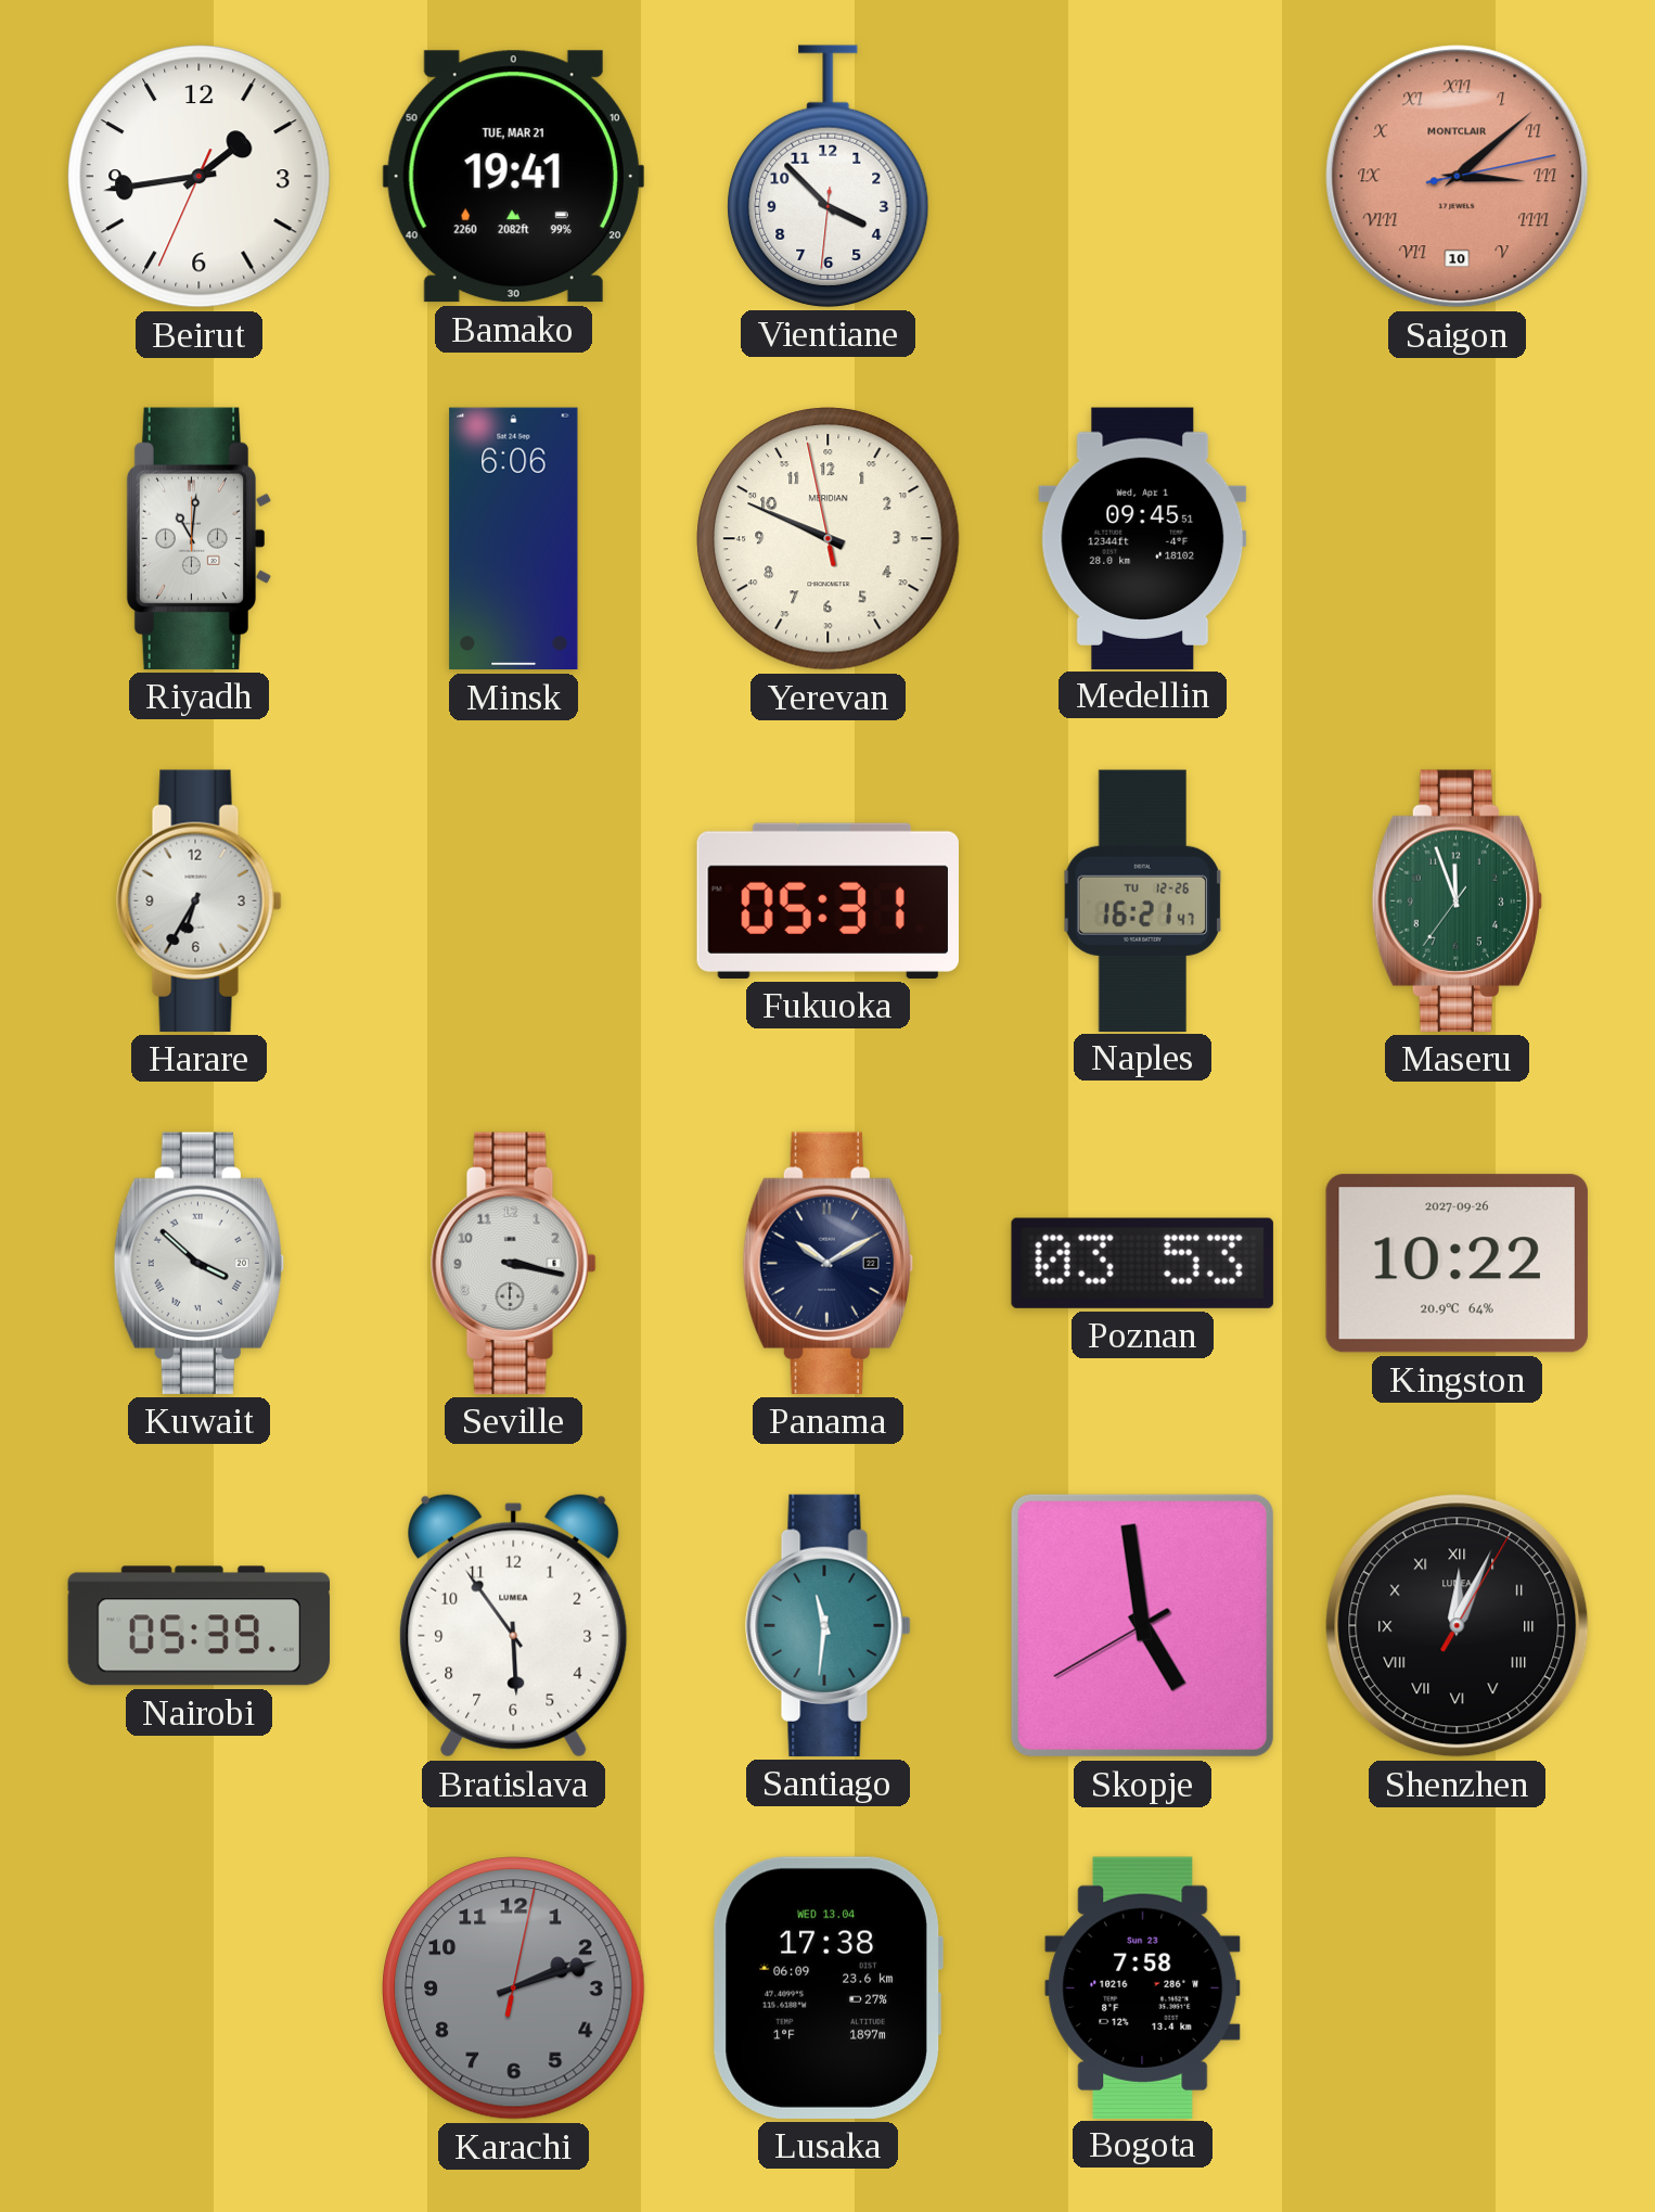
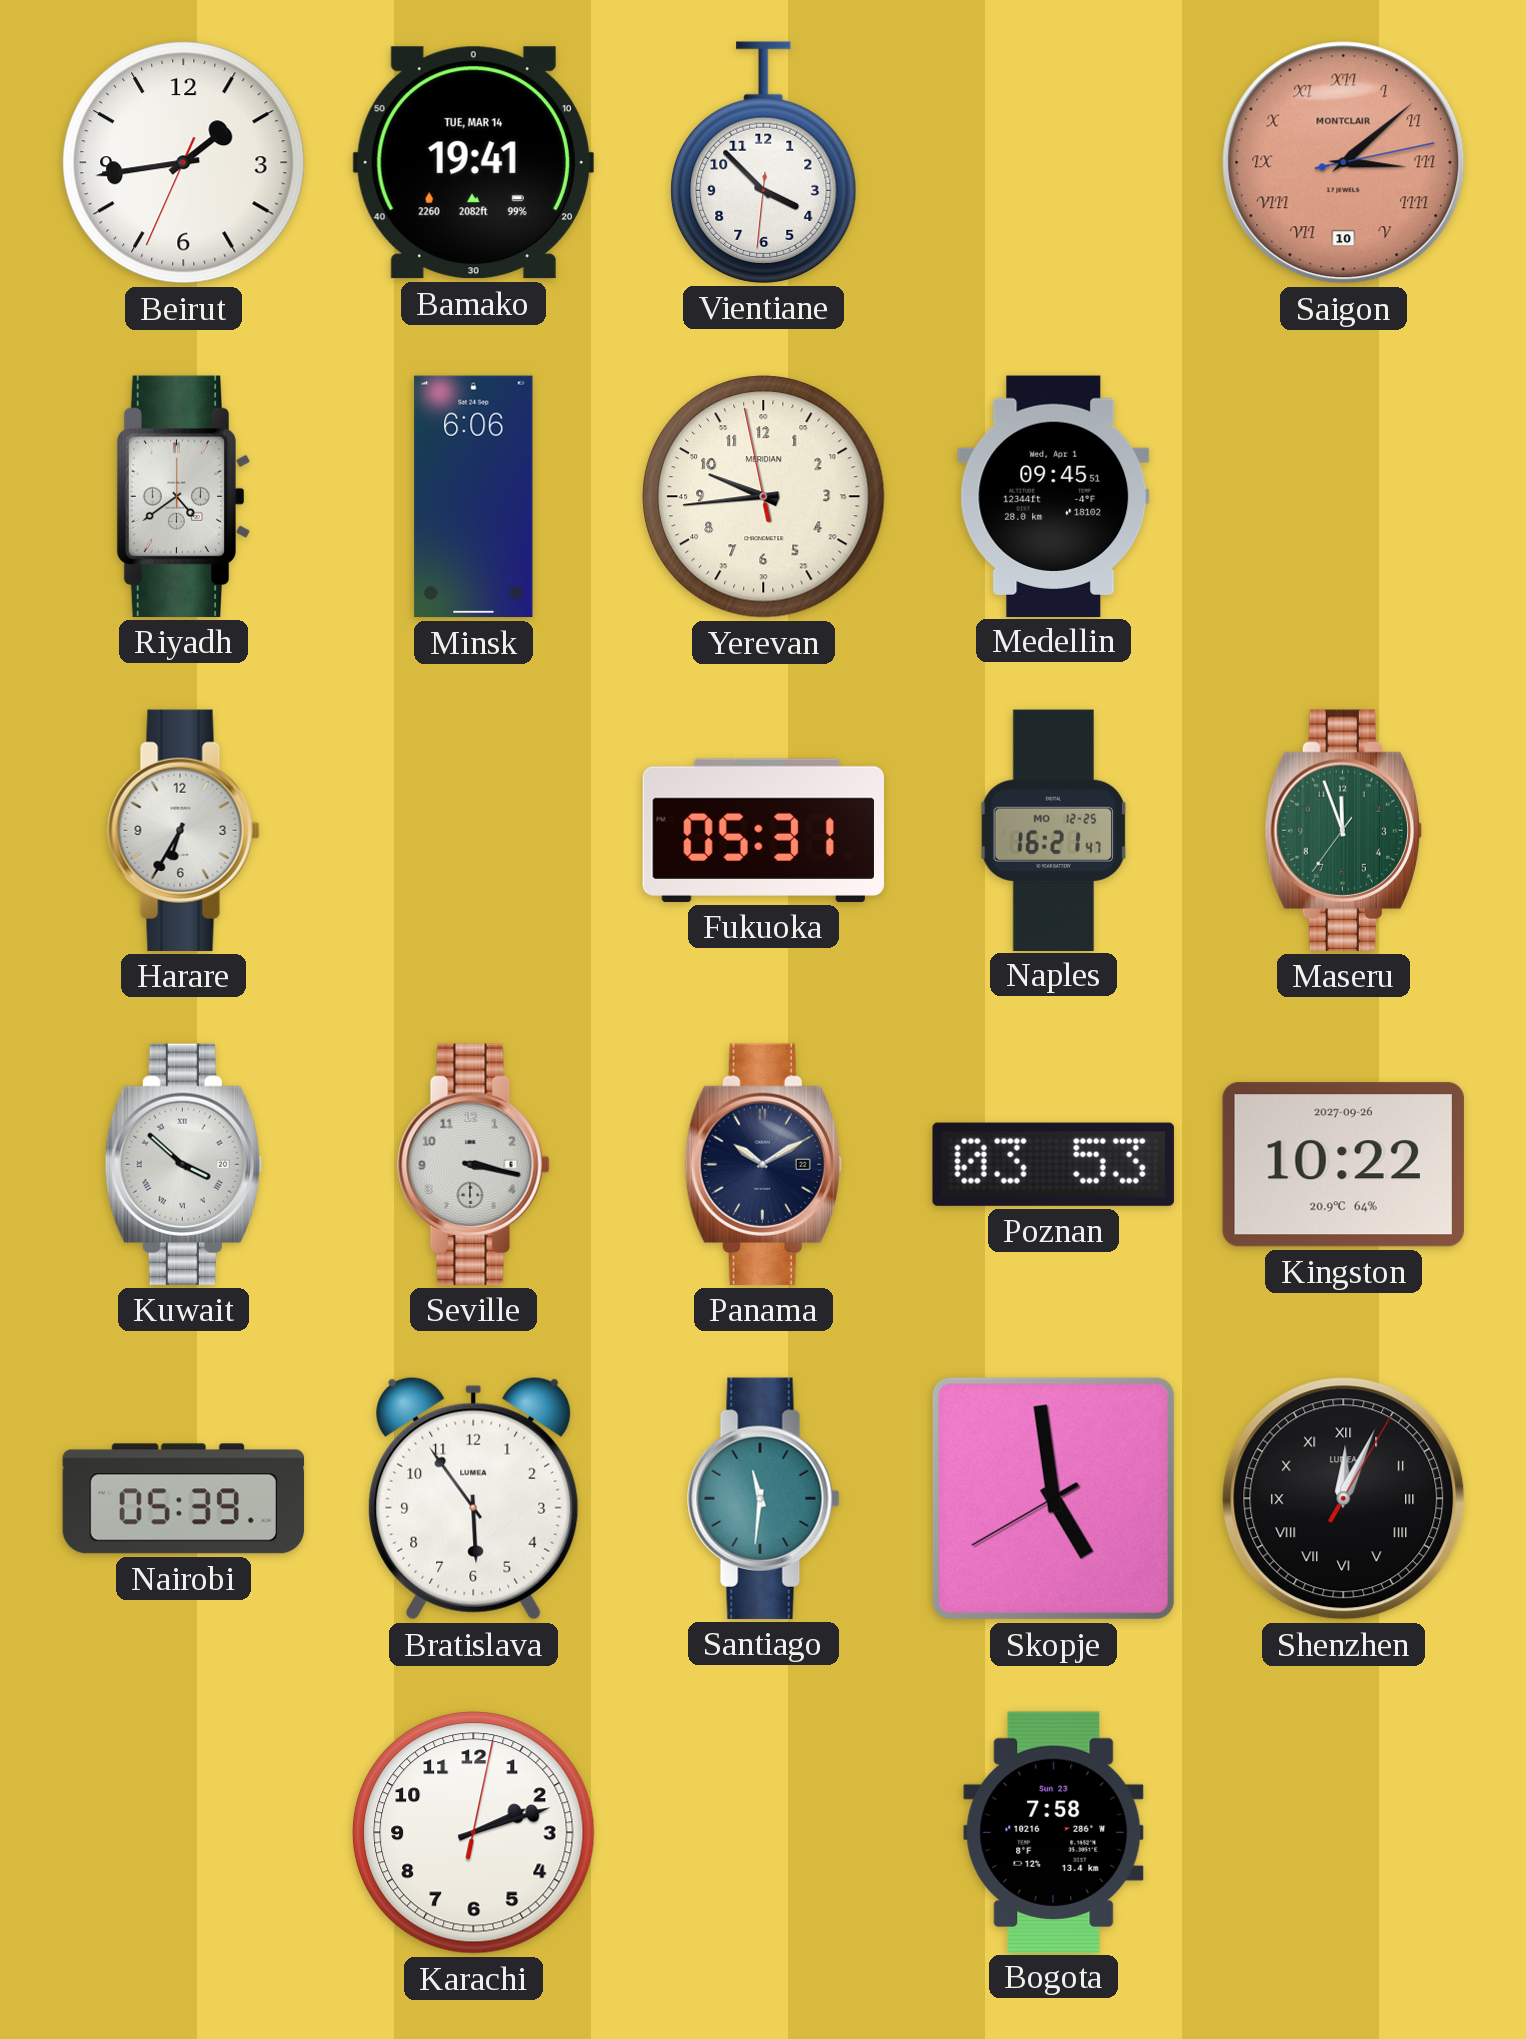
Bamako date: TUE, MAR 21 -> TUE, MAR 14
Riyadh: 11:01 -> 4:39
Yerevan: 9:48 -> 9:43
Naples date: TU 12-26 -> MO 12-25
Karachi dial: grey -> white
Lusaka: 17:38 -> none
